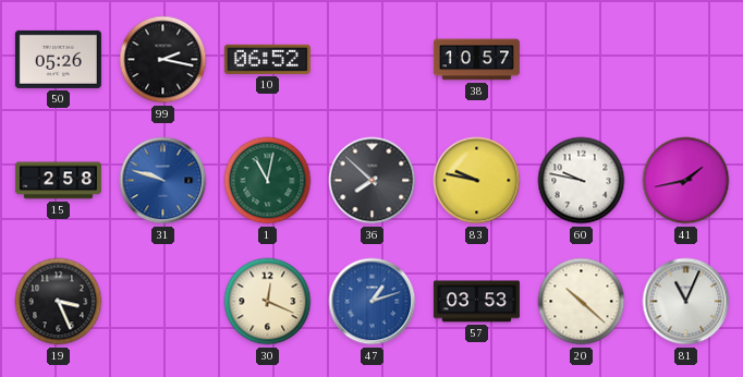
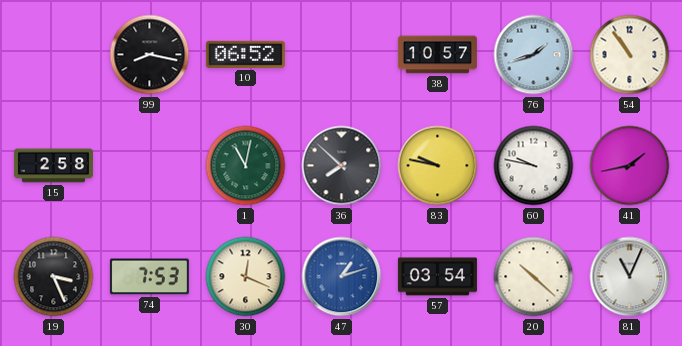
50: 05:26 -> none
99: 2:17 -> 8:17
76: none -> 1:42
54: none -> 10:54
31: 9:48 -> none
74: none -> 7:53
57: 03:53 -> 03:54
